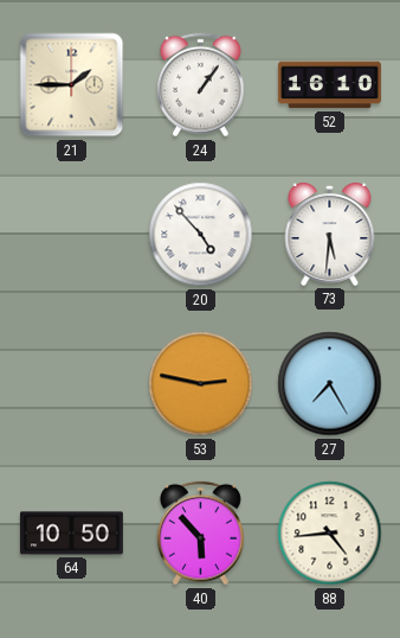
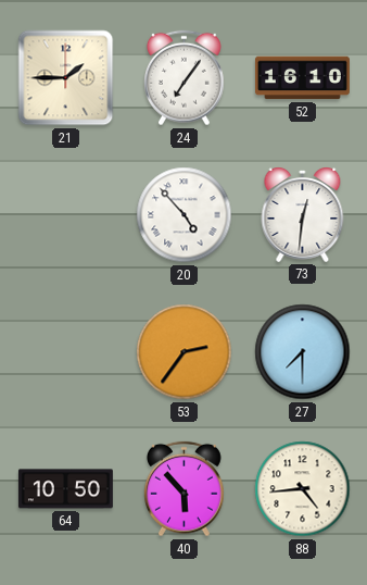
24: 1:06 -> 7:06
73: 5:31 -> 12:31
53: 2:47 -> 2:36
27: 7:25 -> 7:30
